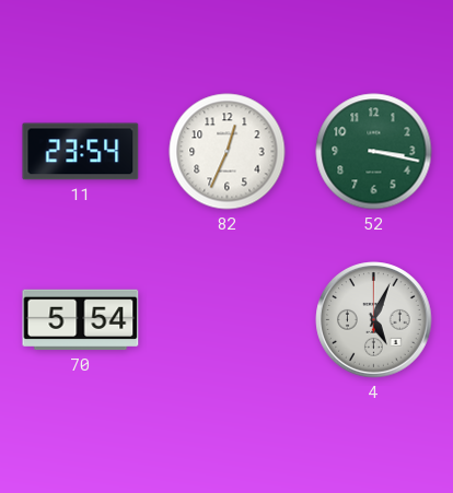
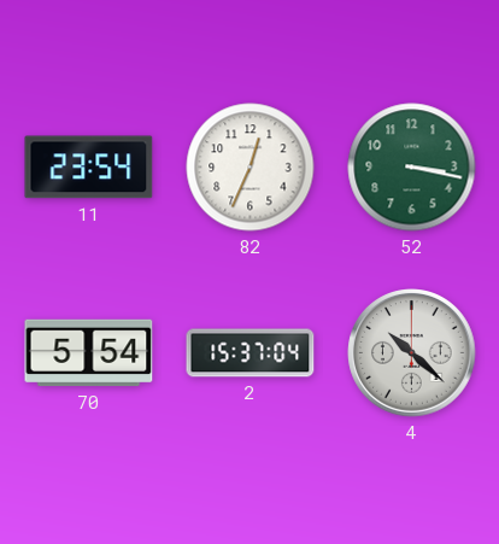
2: none -> 15:37
4: 5:04 -> 10:22
